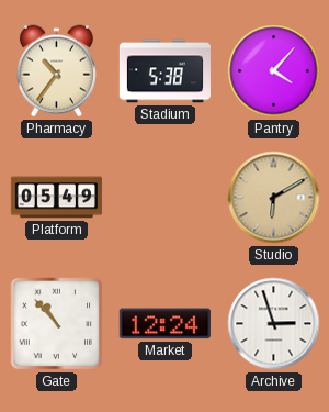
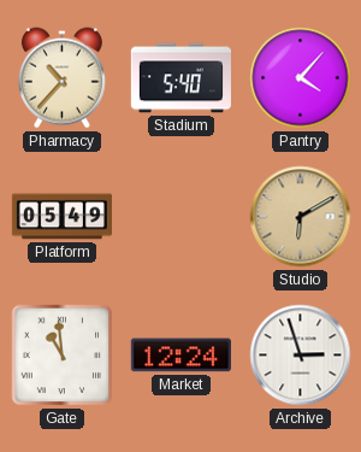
Pharmacy: 10:36 -> 10:37
Stadium: 5:38 -> 5:40
Gate: 10:53 -> 10:59
